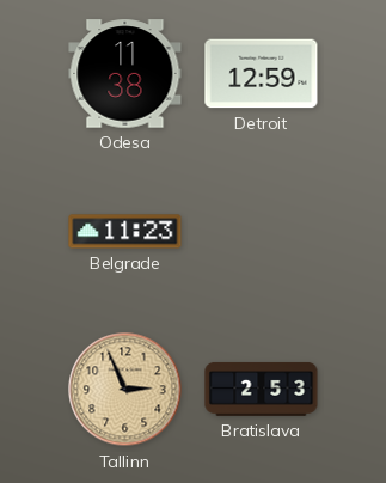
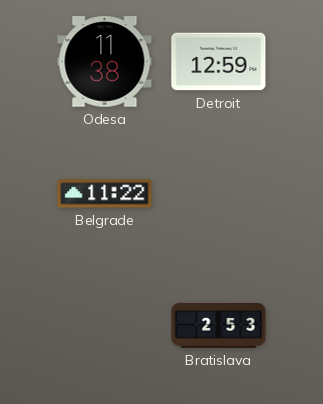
Belgrade: 11:23 -> 11:22
Tallinn: 2:56 -> none
